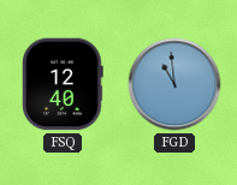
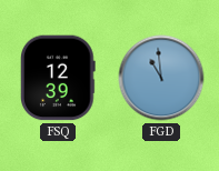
FSQ: 12:40 -> 12:39
